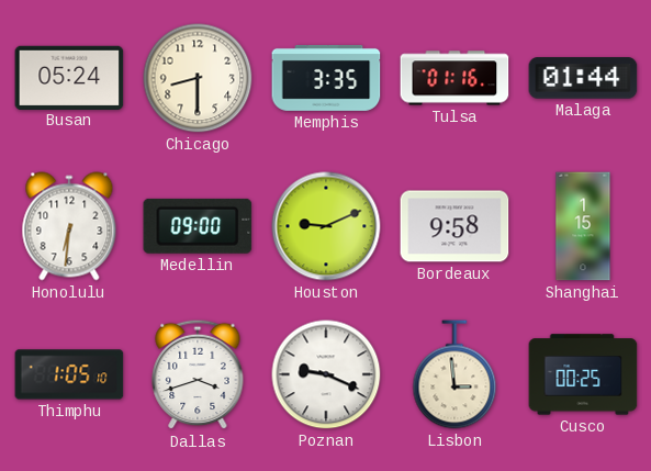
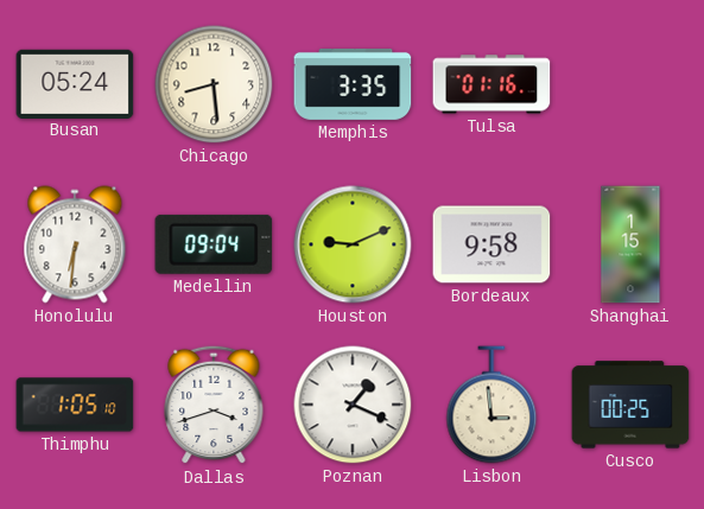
Chicago: 8:30 -> 8:29
Malaga: 01:44 -> none
Medellin: 09:00 -> 09:04
Poznan: 9:19 -> 1:19
